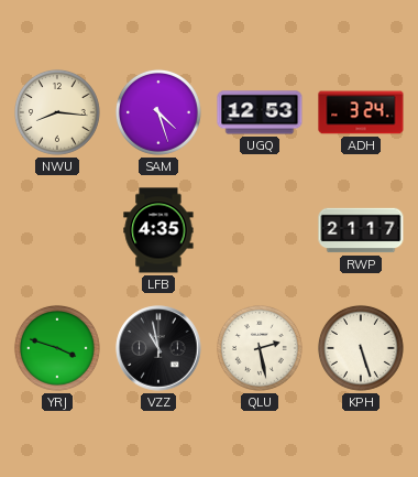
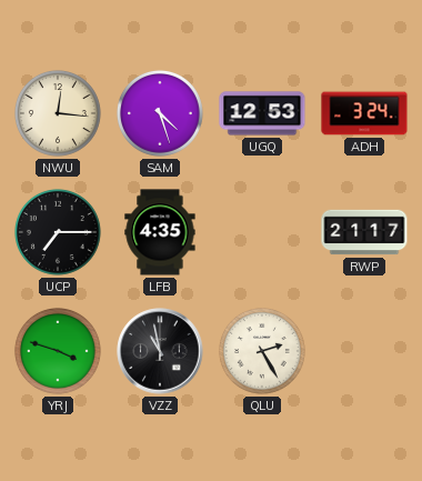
NWU: 8:16 -> 12:16
UCP: none -> 7:15
QLU: 2:28 -> 2:25
KPH: 5:27 -> none
